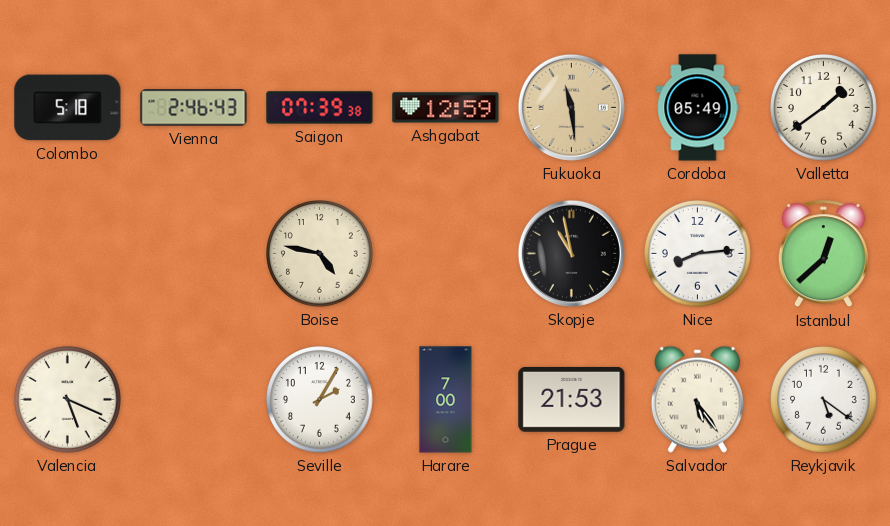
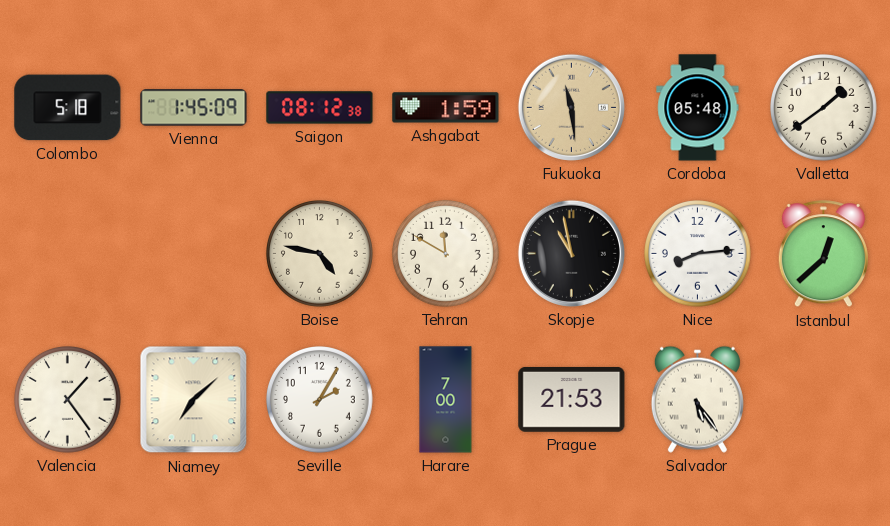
Vienna: 2:46 -> 1:45
Saigon: 07:39 -> 08:12
Ashgabat: 12:59 -> 1:59
Cordoba: 05:49 -> 05:48
Tehran: none -> 11:50
Valencia: 5:19 -> 1:24
Niamey: none -> 7:08
Reykjavik: 5:21 -> none
